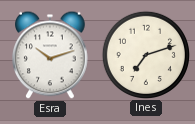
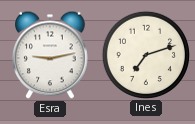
Esra: 10:12 -> 9:13
